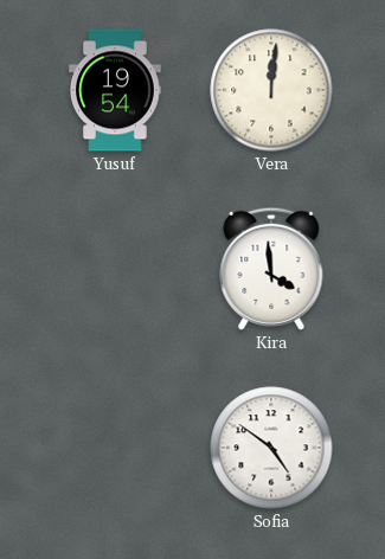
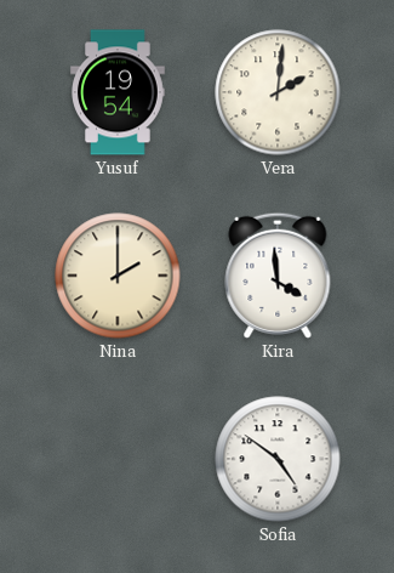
Vera: 12:01 -> 2:01
Nina: none -> 2:00
